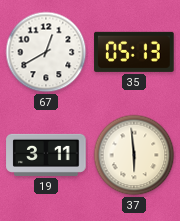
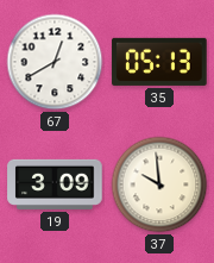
19: 3:11 -> 3:09
37: 5:59 -> 9:59
